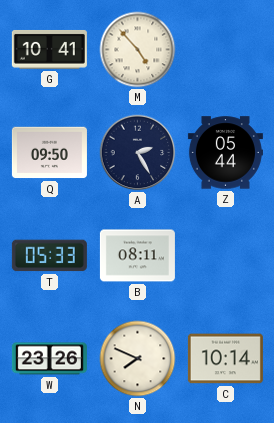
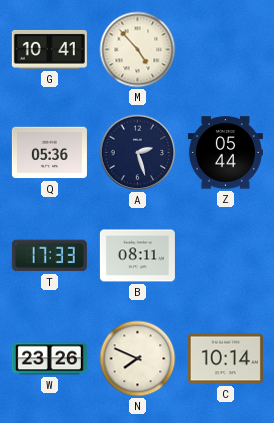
Q: 09:50 -> 05:36
A: 2:25 -> 2:27
T: 05:33 -> 17:33
